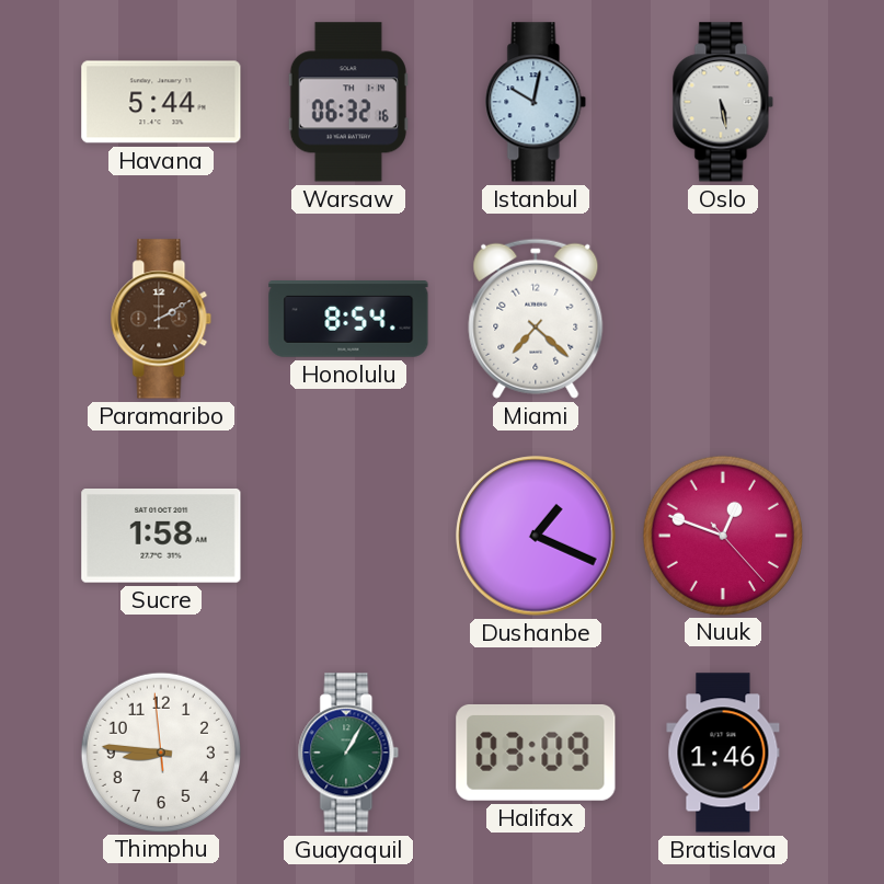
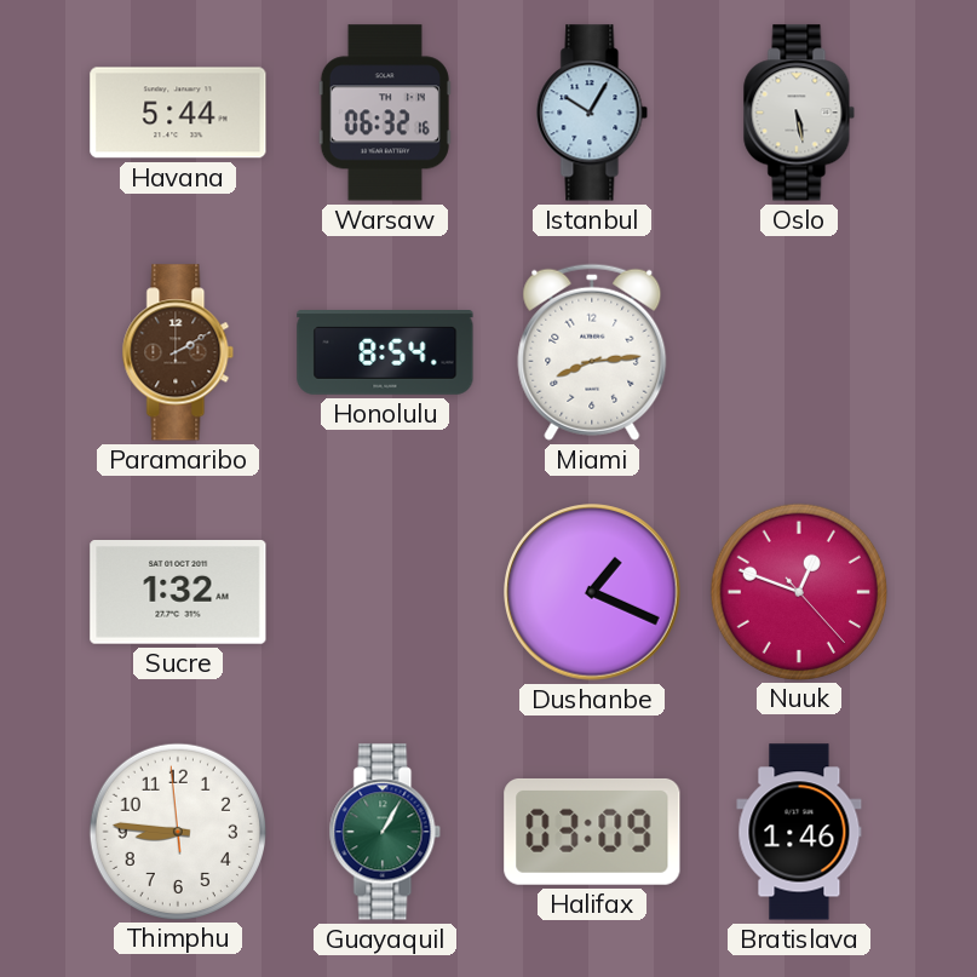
Istanbul: 10:02 -> 10:05
Miami: 7:22 -> 8:14
Sucre: 1:58 -> 1:32
